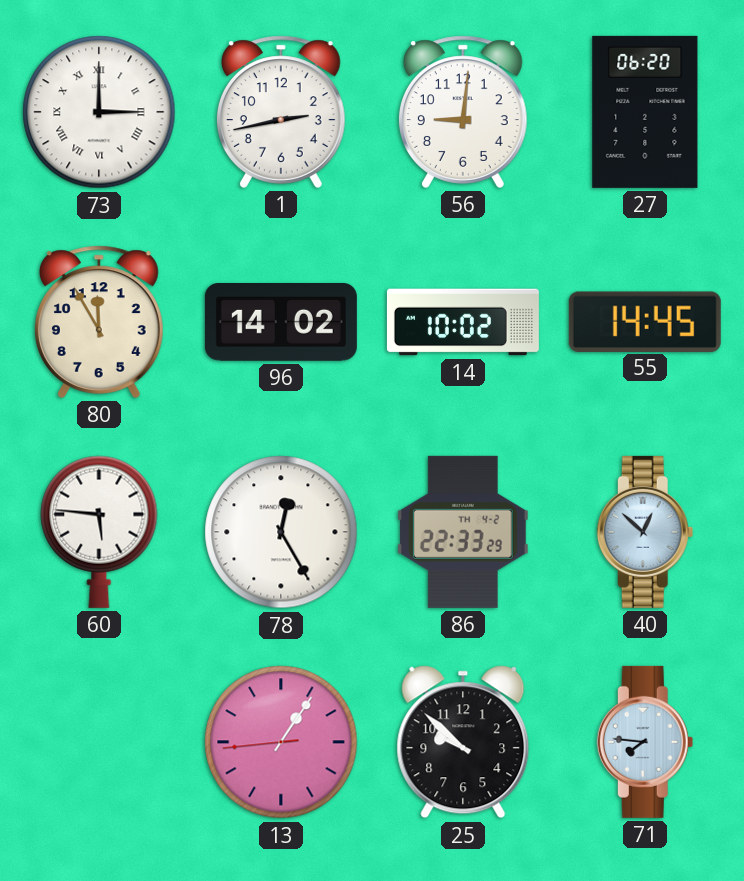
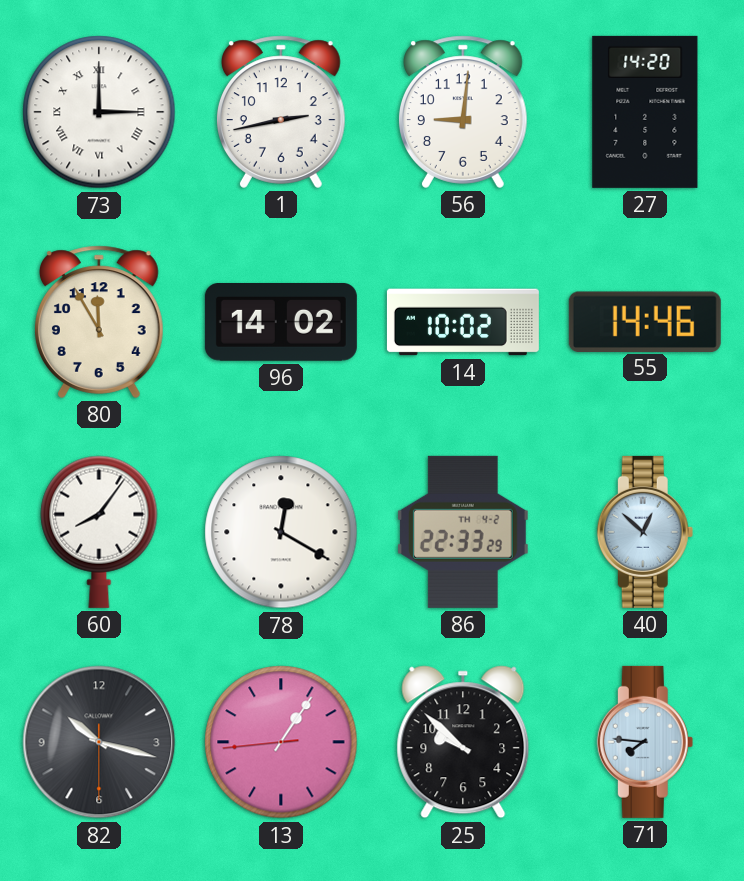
27: 06:20 -> 14:20
55: 14:45 -> 14:46
60: 5:46 -> 8:06
78: 12:25 -> 12:20
82: none -> 10:17
